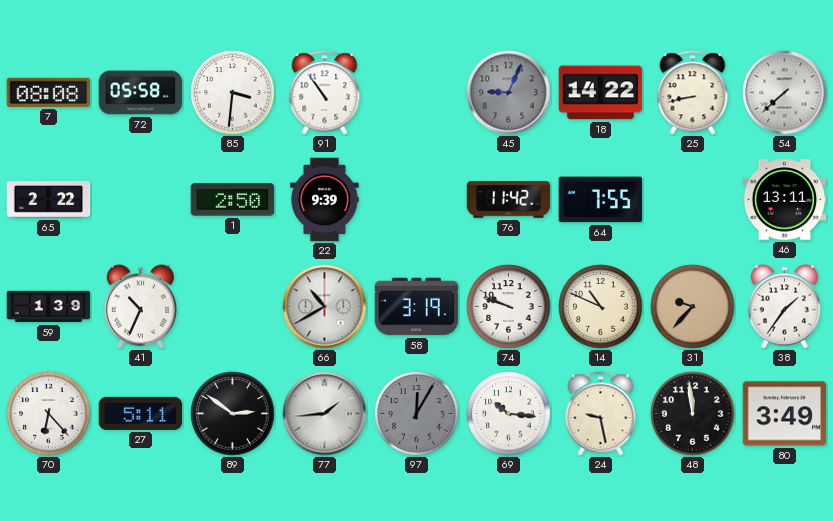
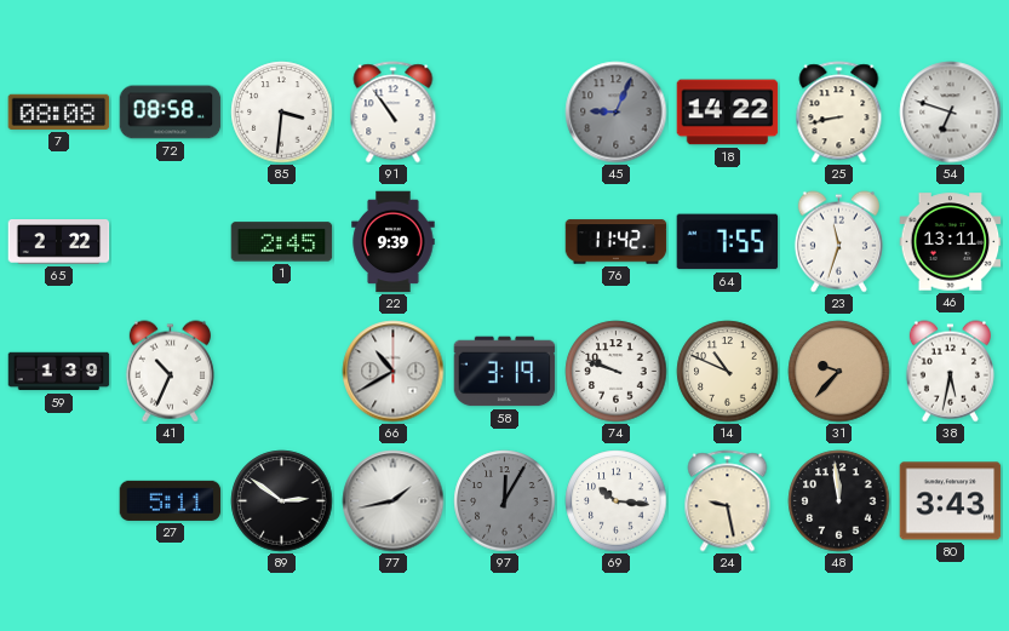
72: 05:58 -> 08:58
54: 7:38 -> 6:48
1: 2:50 -> 2:45
23: none -> 11:33
38: 1:36 -> 5:32
70: 6:23 -> none
77: 1:44 -> 1:43
80: 3:49 -> 3:43
